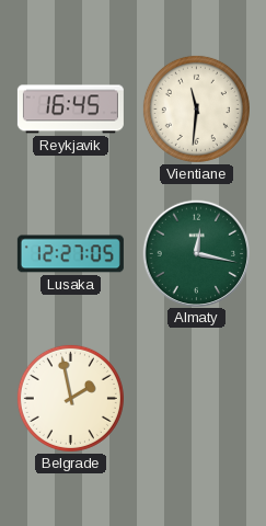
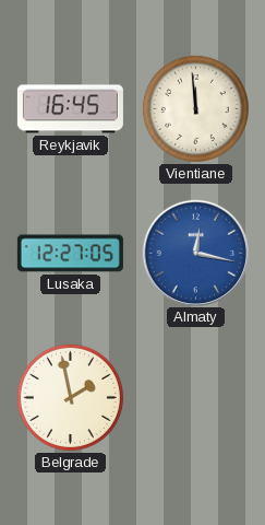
Vientiane: 11:31 -> 11:59
Almaty dial: green -> blue
